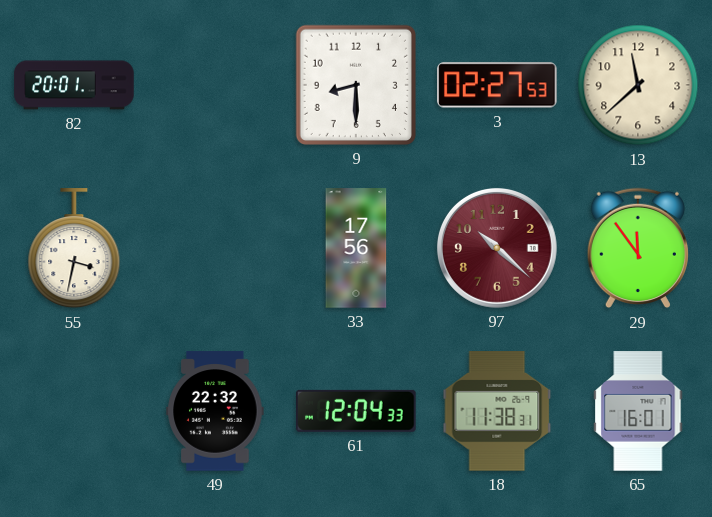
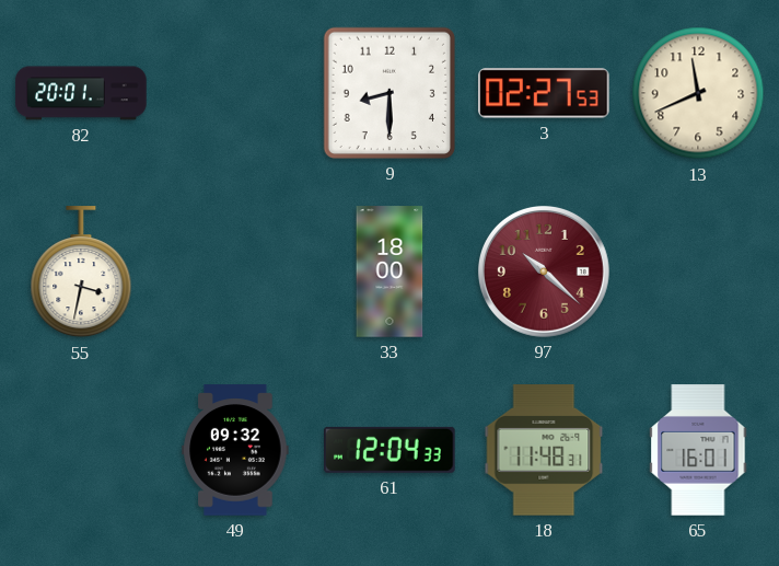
13: 11:38 -> 11:41
33: 17:56 -> 18:00
29: 11:54 -> none
49: 22:32 -> 09:32
18: 11:38 -> 11:48
